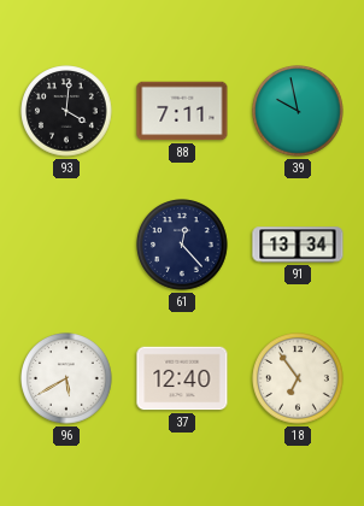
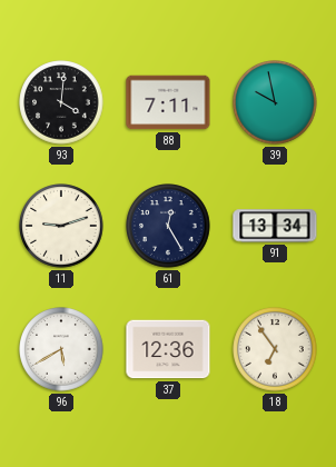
11: none -> 9:12
61: 12:23 -> 12:25
37: 12:40 -> 12:36
